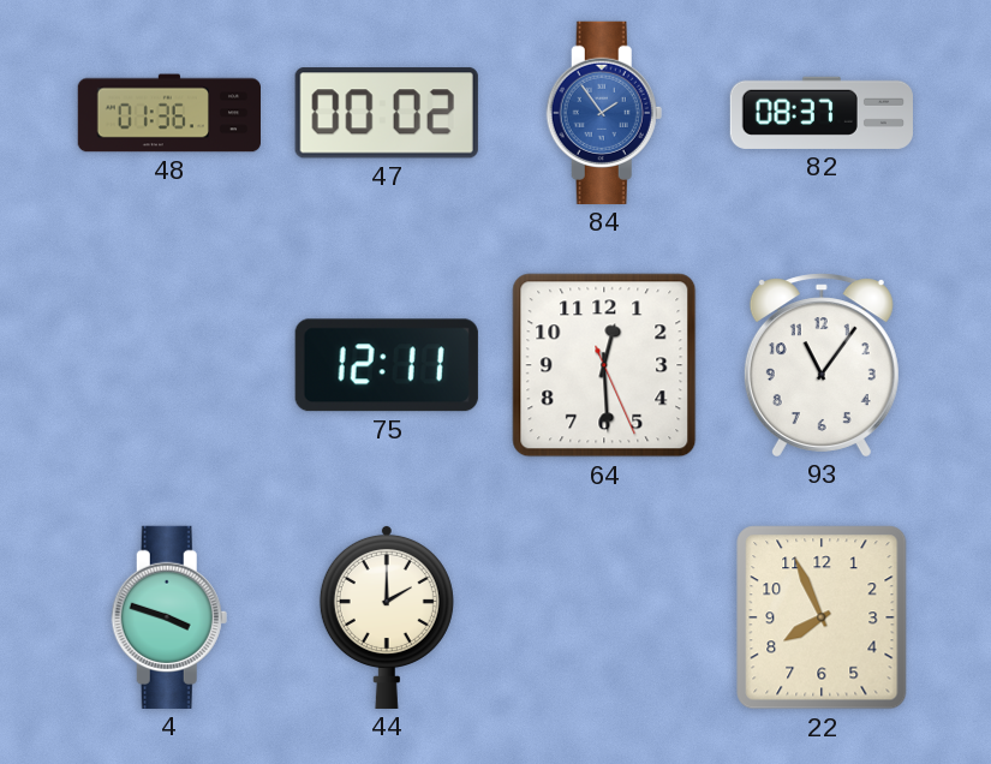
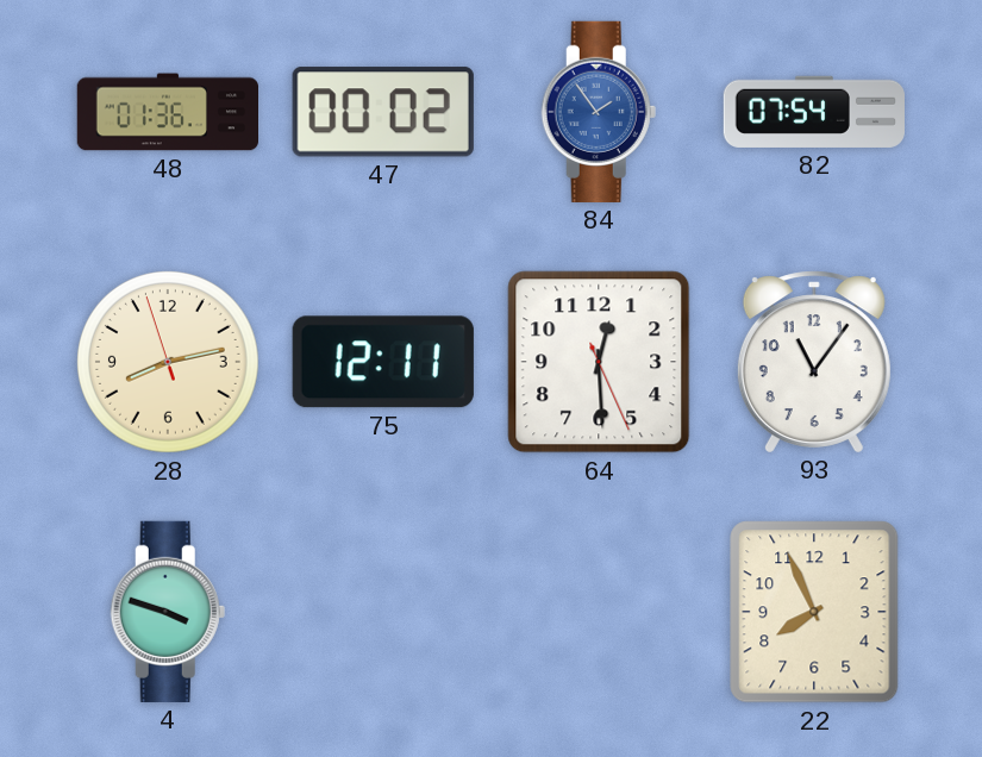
82: 08:37 -> 07:54
28: none -> 8:12
44: 2:00 -> none
